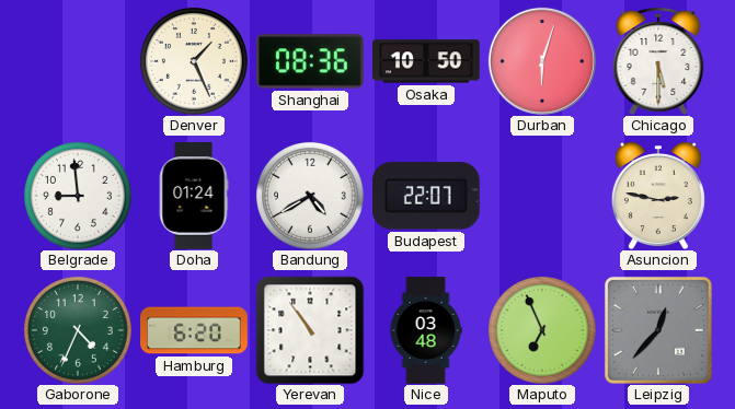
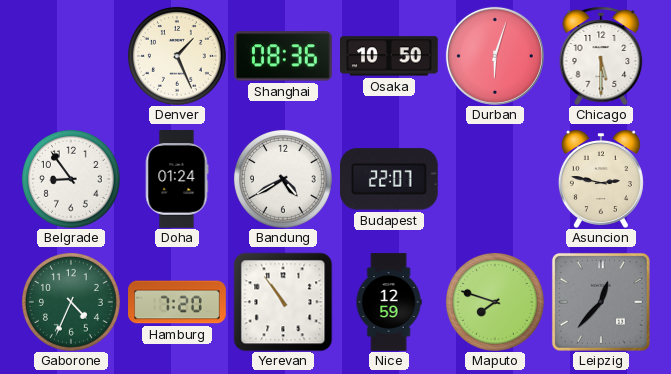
Belgrade: 8:59 -> 8:54
Hamburg: 6:20 -> 7:20
Nice: 03:48 -> 12:59
Maputo: 6:56 -> 7:48
